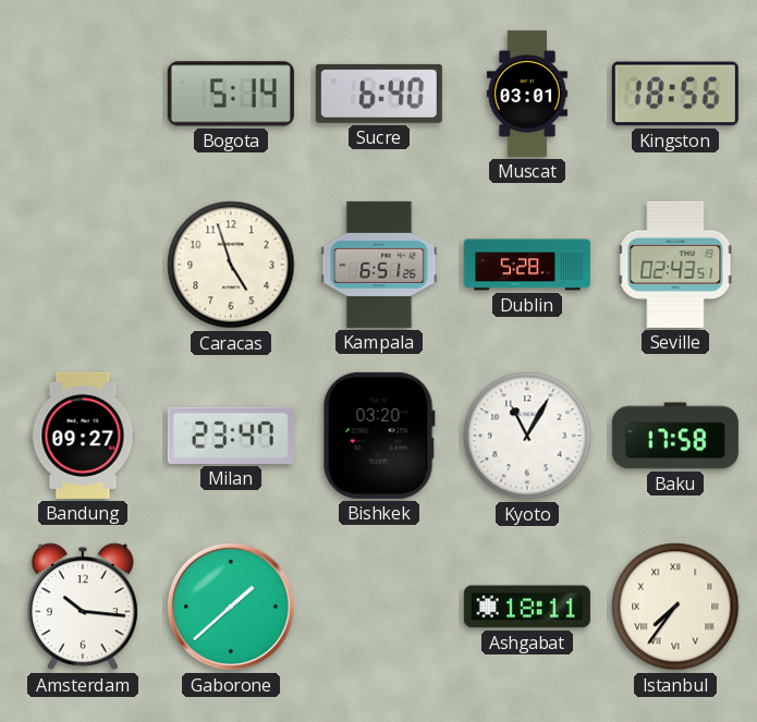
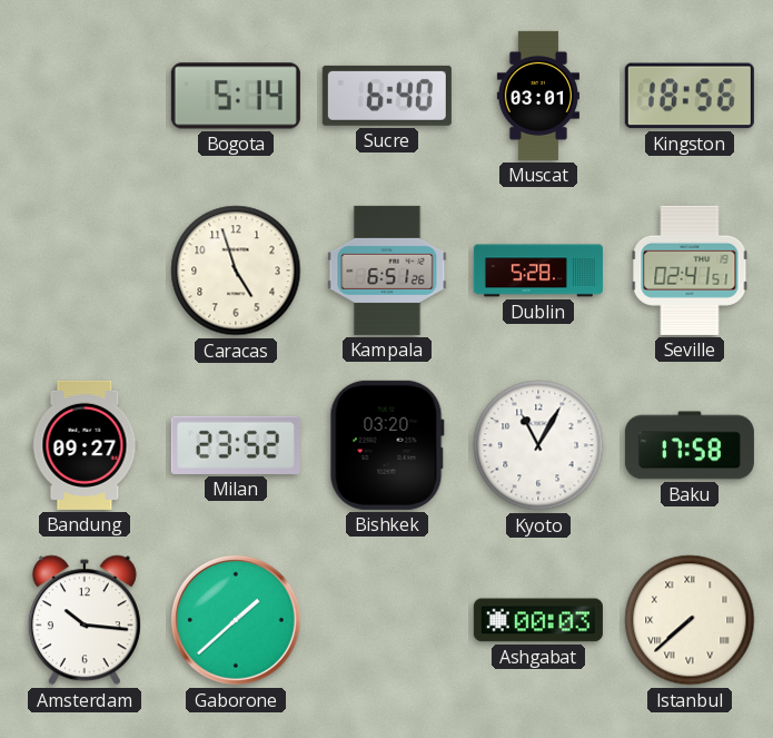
Seville: 02:43 -> 02:41
Milan: 23:47 -> 23:52
Ashgabat: 18:11 -> 00:03
Istanbul: 7:36 -> 7:38
